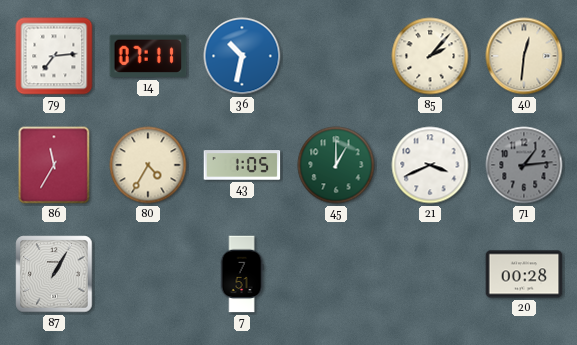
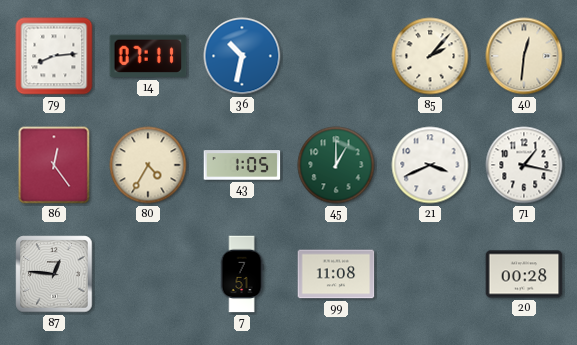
79: 7:14 -> 8:14
86: 11:35 -> 12:24
71: 1:14 -> 1:17
71 dial: grey -> white
87: 1:05 -> 12:46
99: none -> 11:08
